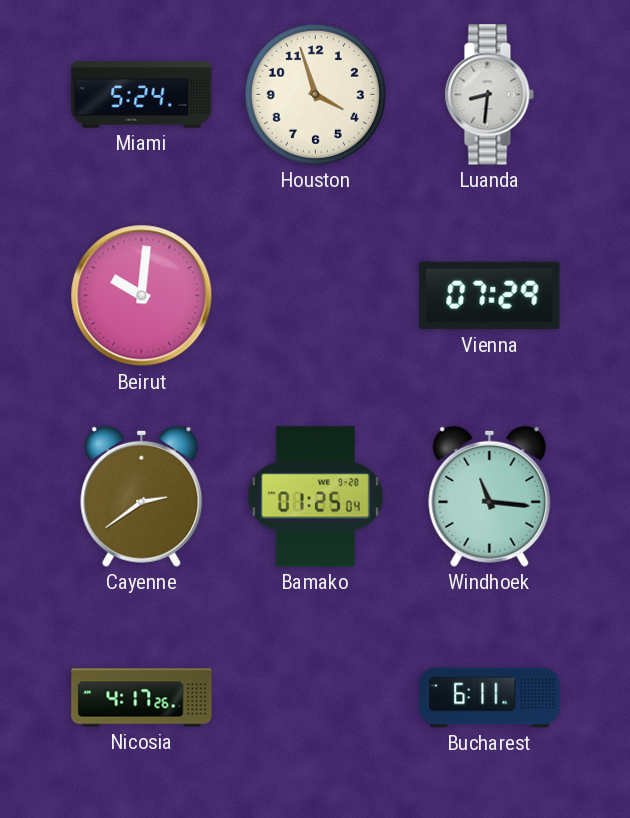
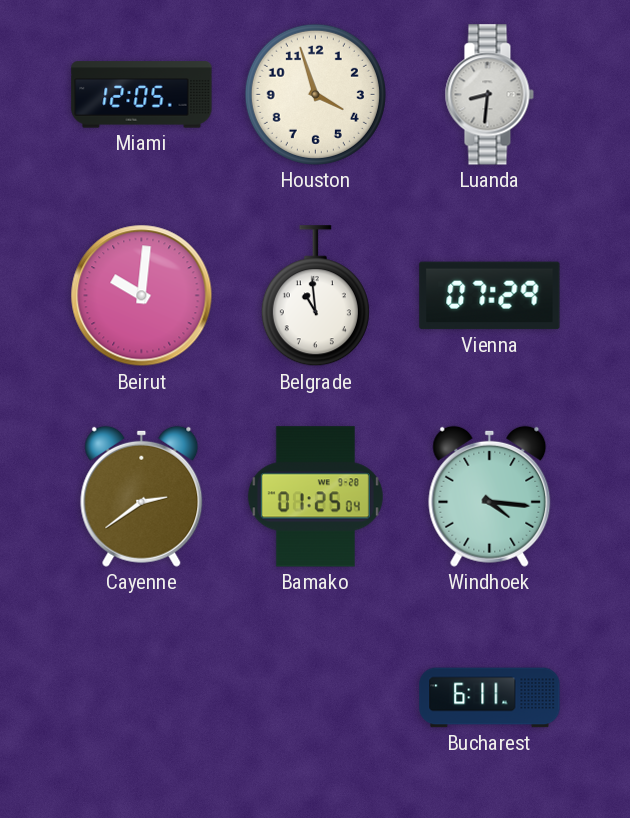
Miami: 5:24 -> 12:05
Belgrade: none -> 10:59
Windhoek: 11:16 -> 4:16
Nicosia: 4:17 -> none
